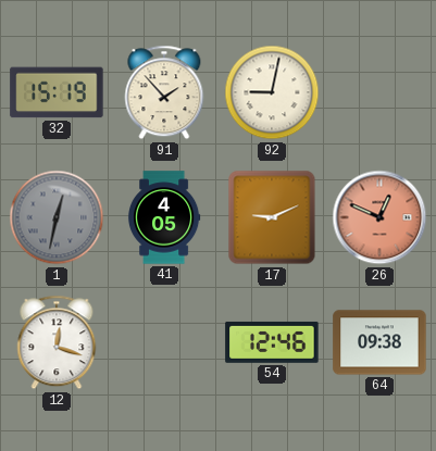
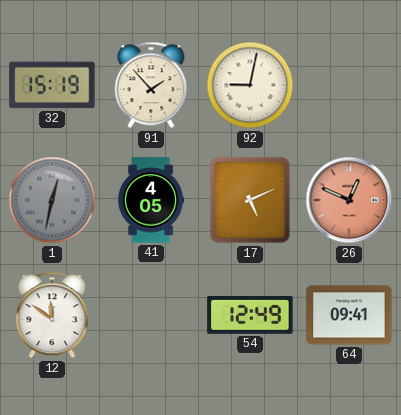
17: 9:11 -> 5:11
12: 12:18 -> 11:51
54: 12:46 -> 12:49
64: 09:38 -> 09:41
